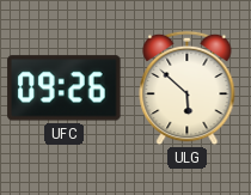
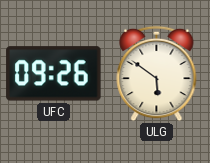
ULG: 5:52 -> 5:51
